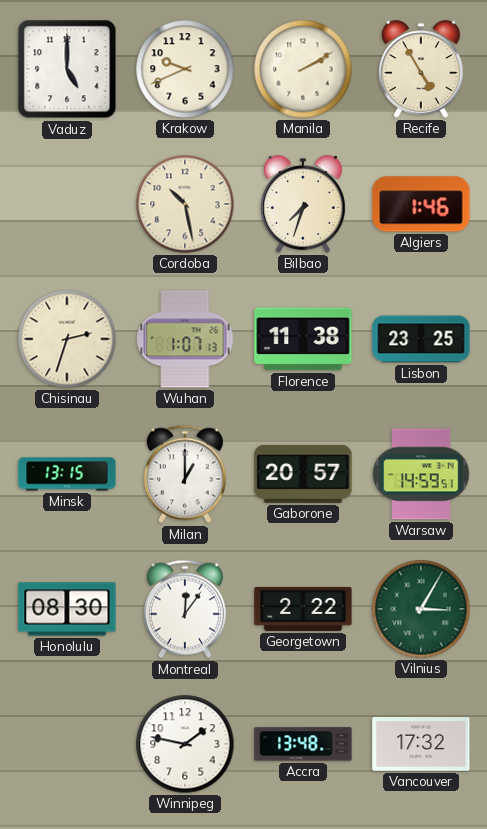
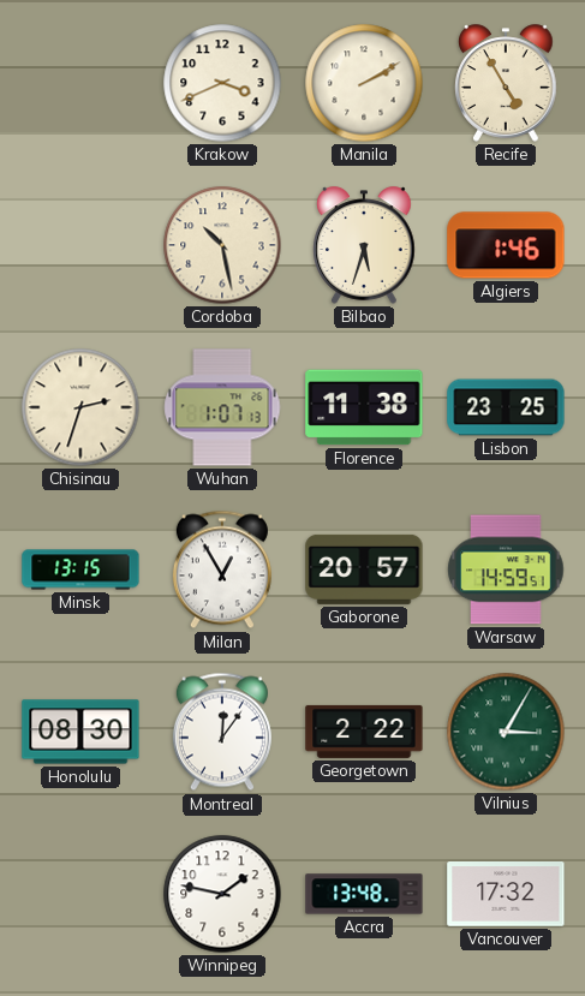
Vaduz: 5:00 -> none
Krakow: 9:41 -> 3:41
Bilbao: 7:33 -> 5:33
Milan: 1:00 -> 12:55
